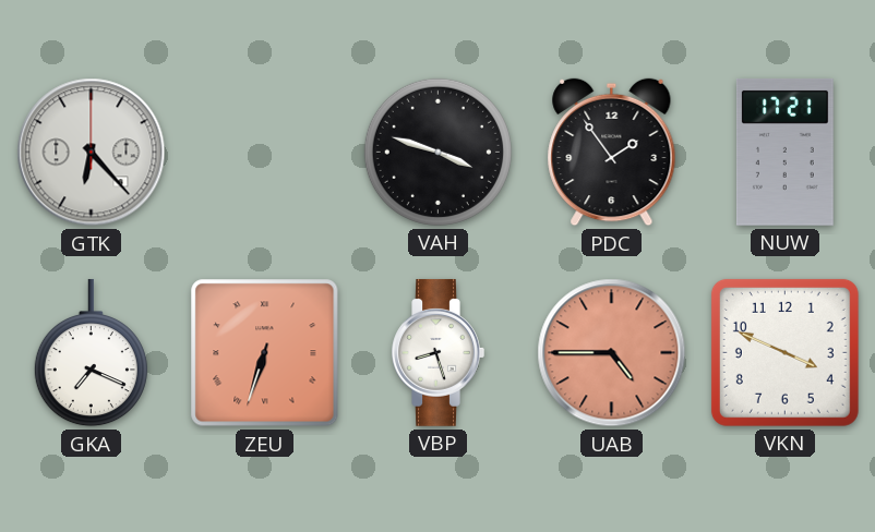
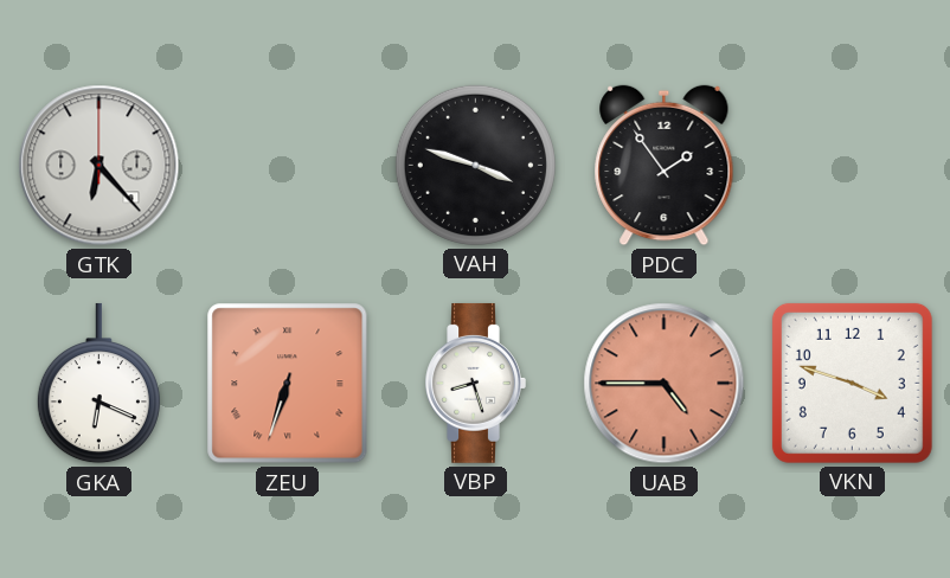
NUW: 17:21 -> none
GKA: 7:19 -> 6:19
VKN: 3:49 -> 3:48
